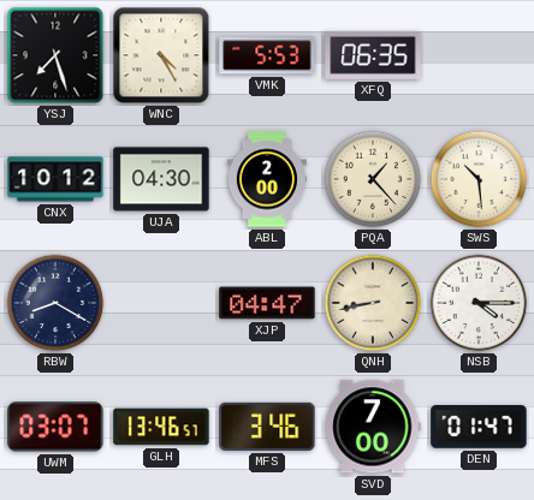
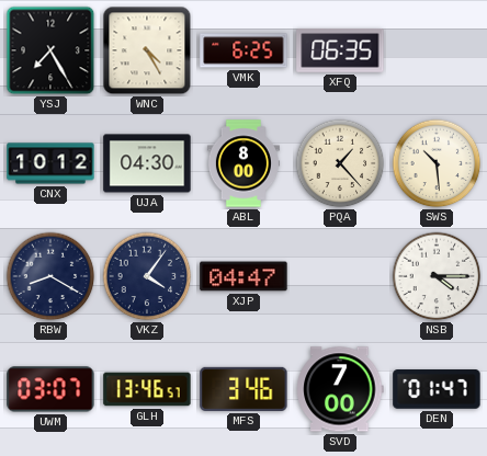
YSJ: 7:27 -> 7:25
VMK: 5:53 -> 6:25
ABL: 2:00 -> 8:00
VKZ: none -> 4:06
QNH: 8:43 -> none
